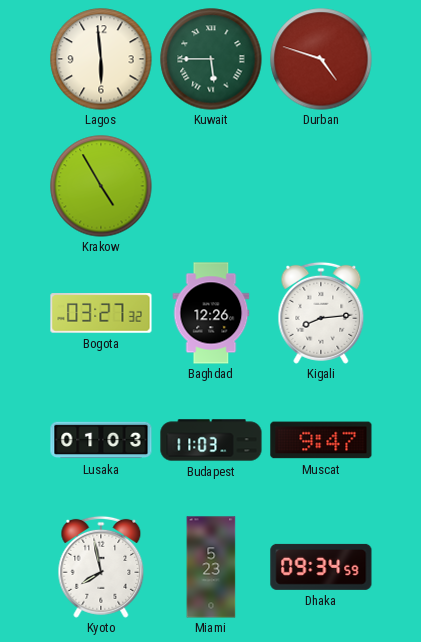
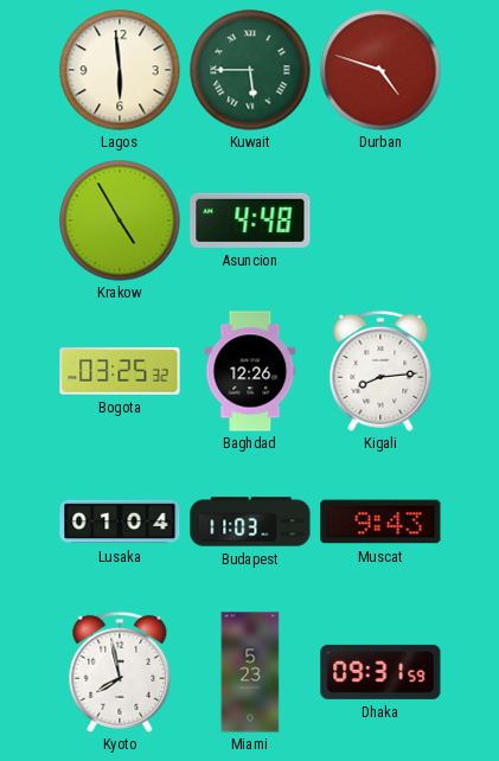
Asuncion: none -> 4:48
Bogota: 03:27 -> 03:25
Lusaka: 01:03 -> 01:04
Muscat: 9:47 -> 9:43
Dhaka: 09:34 -> 09:31
